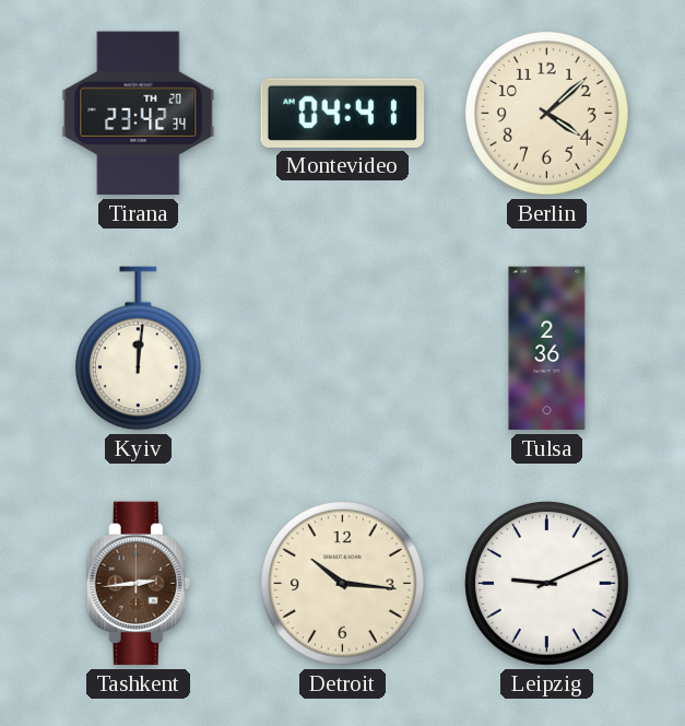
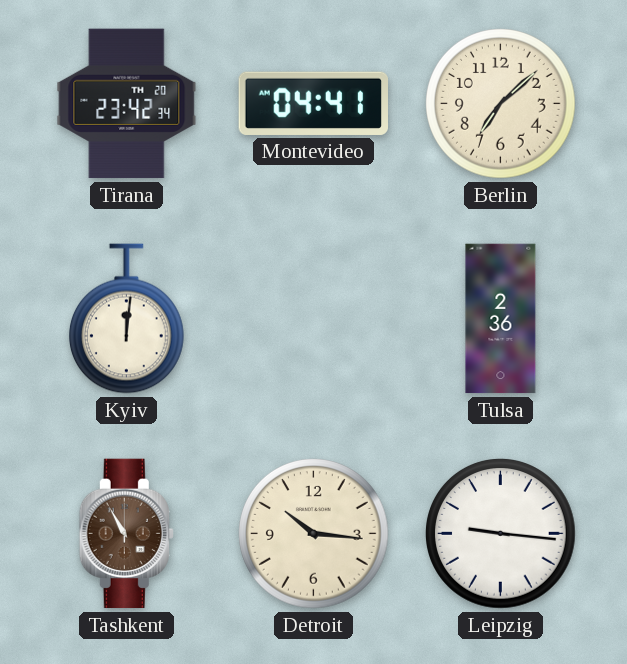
Berlin: 4:08 -> 7:08
Tashkent: 2:44 -> 10:55
Leipzig: 9:11 -> 9:16
